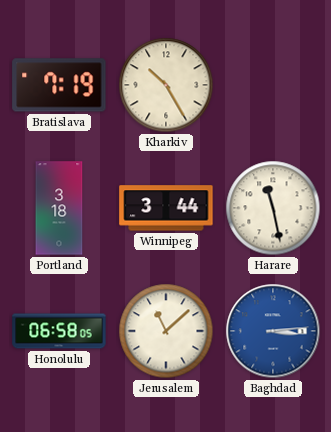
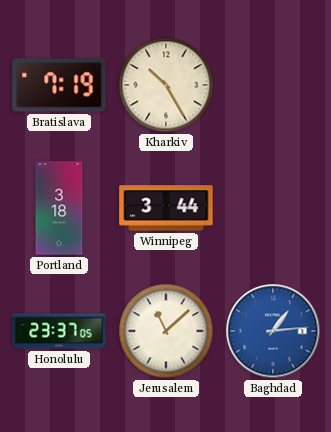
Harare: 11:28 -> none
Honolulu: 06:58 -> 23:37
Baghdad: 3:14 -> 1:14
